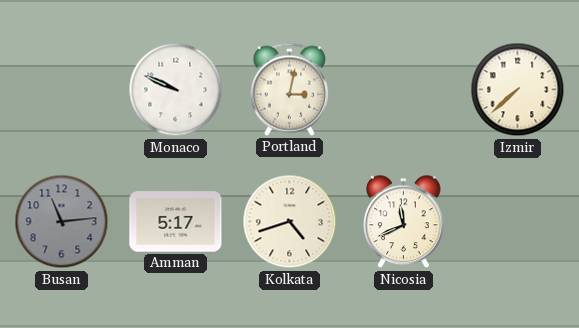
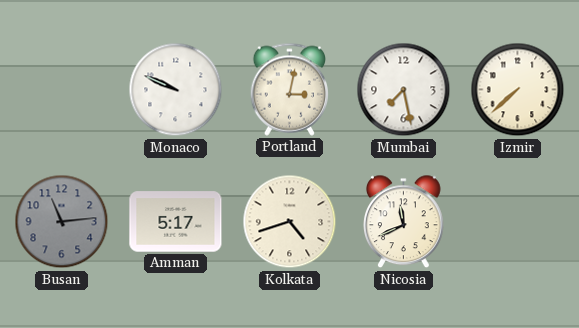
Mumbai: none -> 7:28
